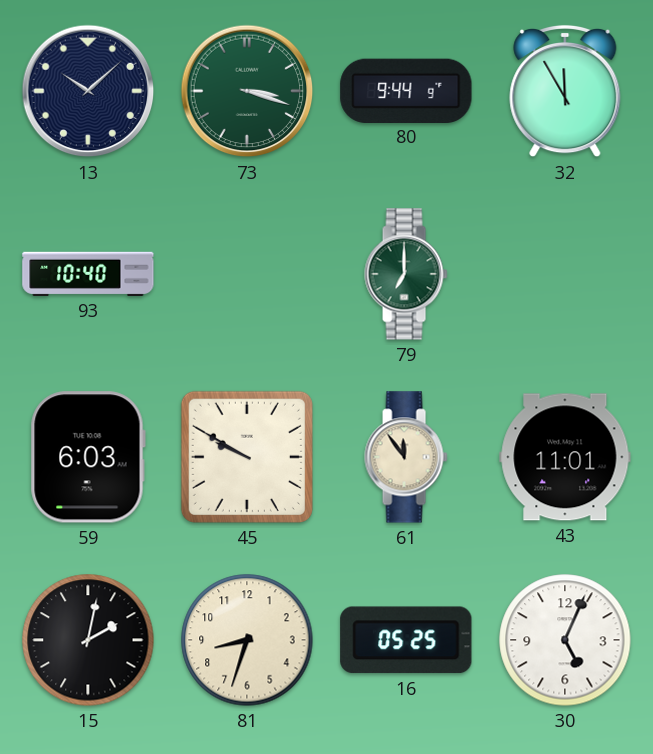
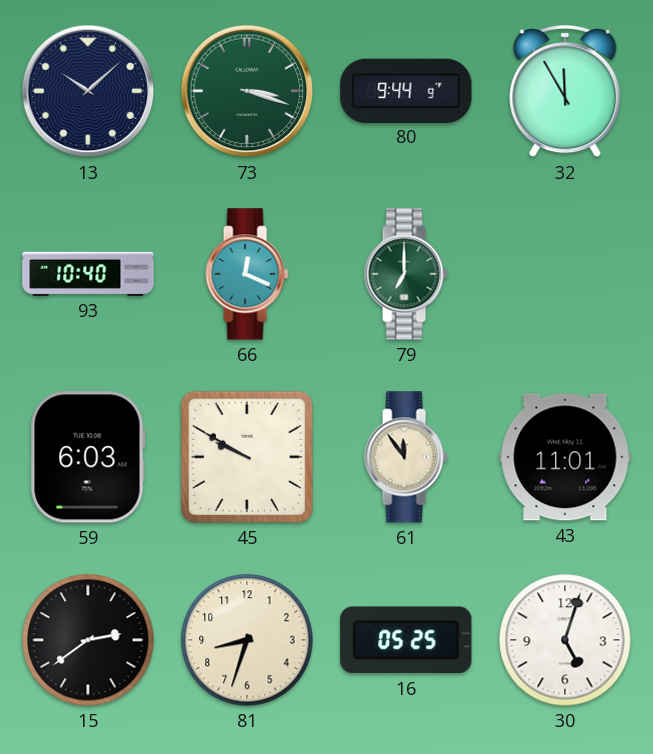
66: none -> 12:19
15: 2:02 -> 2:39
30: 5:04 -> 5:03
